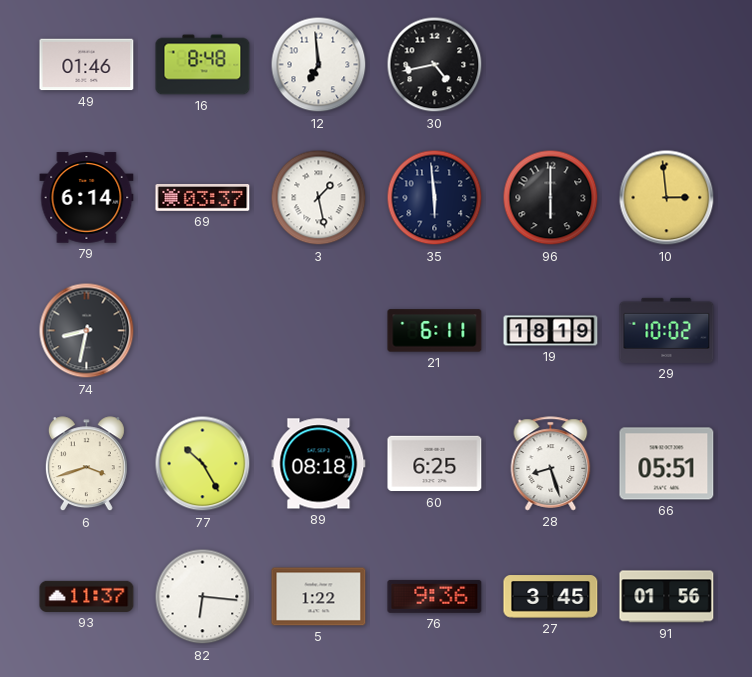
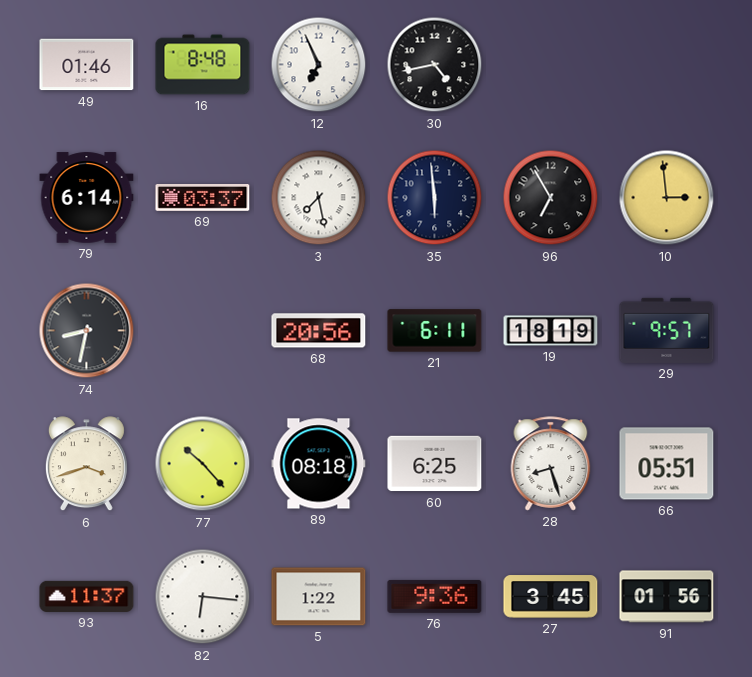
12: 6:59 -> 6:56
3: 1:28 -> 7:28
96: 6:00 -> 6:55
68: none -> 20:56
29: 10:02 -> 9:57
77: 10:25 -> 10:23
